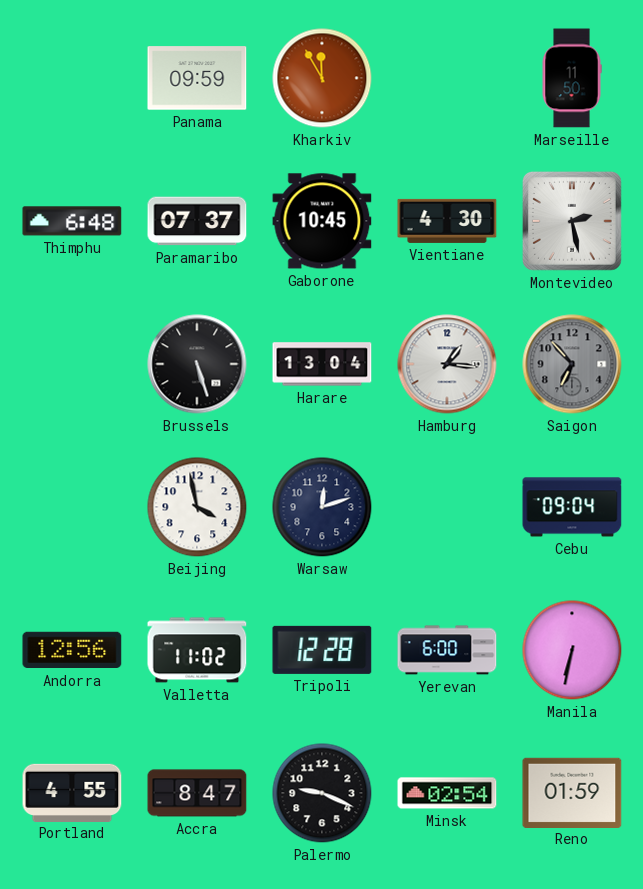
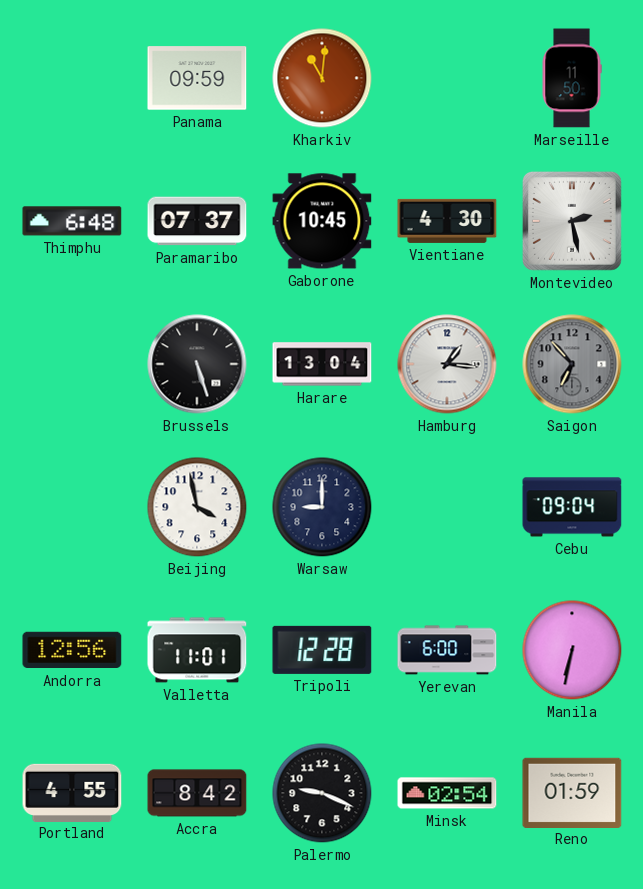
Kharkiv: 11:55 -> 11:01
Warsaw: 12:12 -> 9:00
Valletta: 11:02 -> 11:01
Accra: 8:47 -> 8:42
